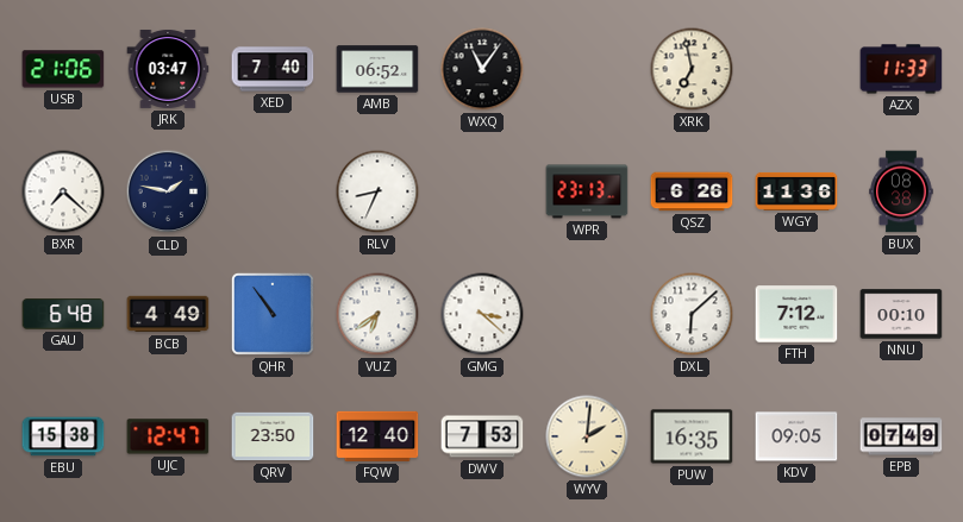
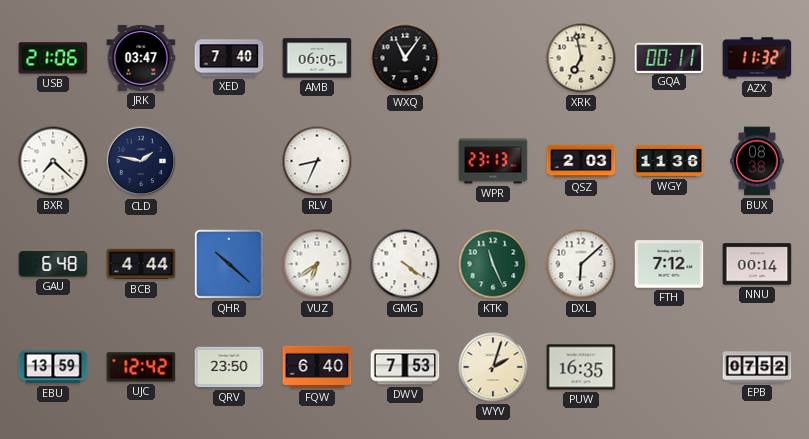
AMB: 06:52 -> 06:05
GQA: none -> 00:11
AZX: 11:33 -> 11:32
QSZ: 6:26 -> 2:03
BCB: 4:49 -> 4:44
QHR: 10:54 -> 10:22
GMG: 3:22 -> 4:21
KTK: none -> 11:26
NNU: 00:10 -> 00:14
EBU: 15:38 -> 13:59
UJC: 12:47 -> 12:42
FQW: 12:40 -> 6:40
WYV: 2:01 -> 2:03
KDV: 09:05 -> none
EPB: 07:49 -> 07:52
